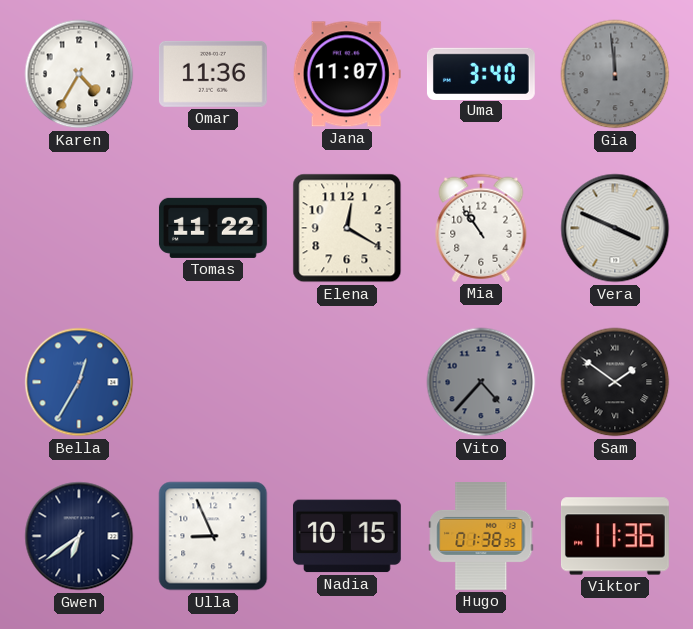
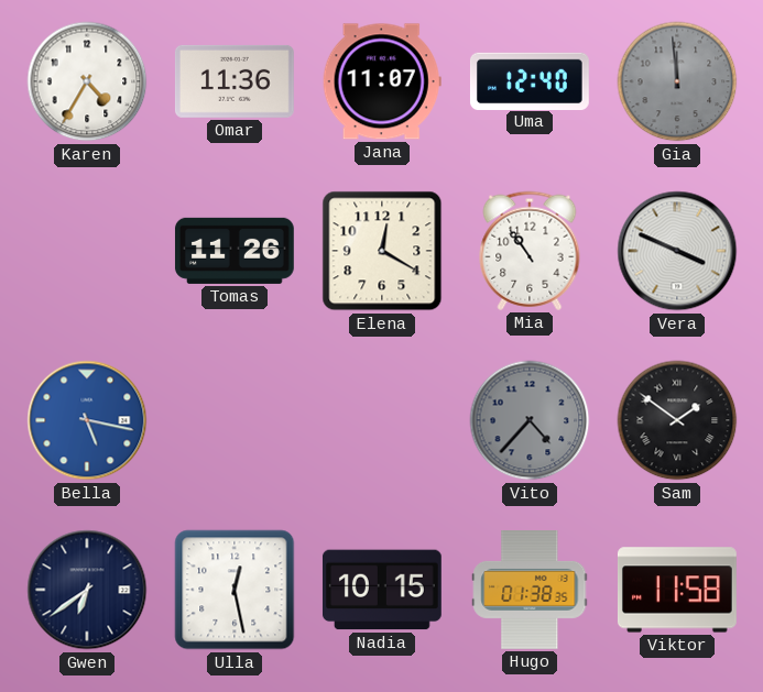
Uma: 3:40 -> 12:40
Tomas: 11:22 -> 11:26
Bella: 12:35 -> 5:17
Ulla: 8:56 -> 12:28
Viktor: 11:36 -> 11:58
